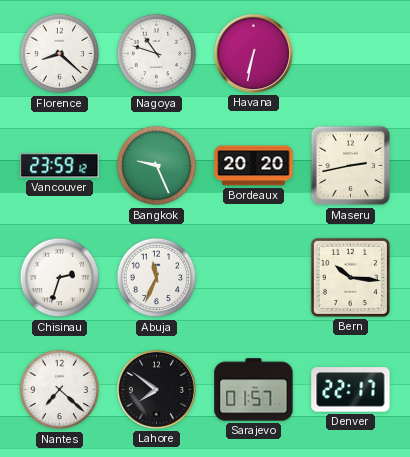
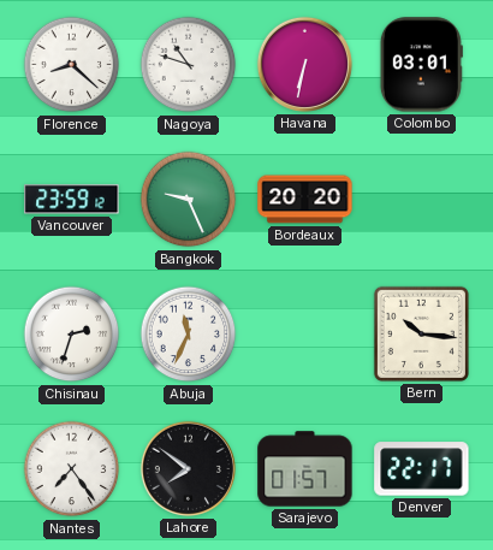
Colombo: none -> 03:01
Maseru: 2:43 -> none
Nantes: 7:22 -> 7:24
